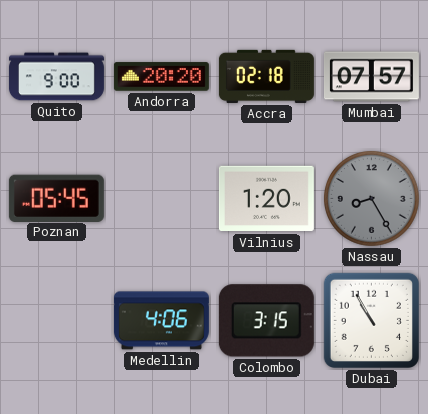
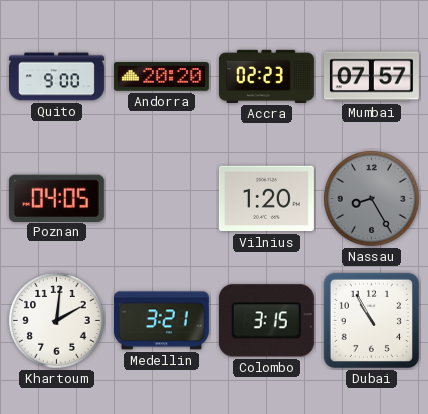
Accra: 02:18 -> 02:23
Poznan: 05:45 -> 04:05
Khartoum: none -> 2:01
Medellin: 4:06 -> 3:21
